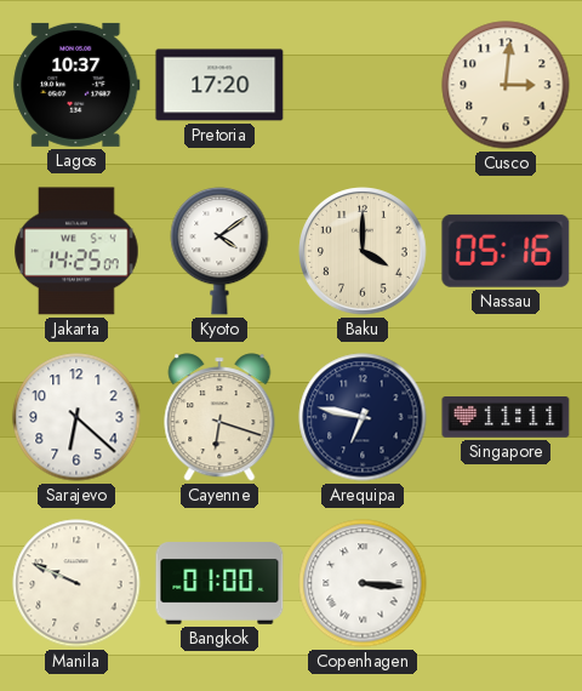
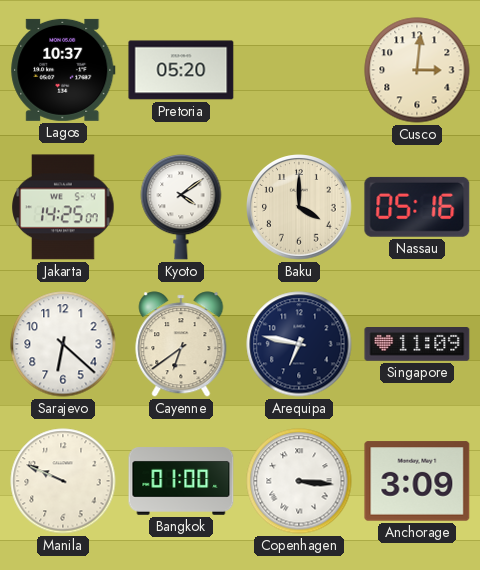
Pretoria: 17:20 -> 05:20
Cayenne: 6:18 -> 6:39
Singapore: 11:11 -> 11:09
Anchorage: none -> 3:09
